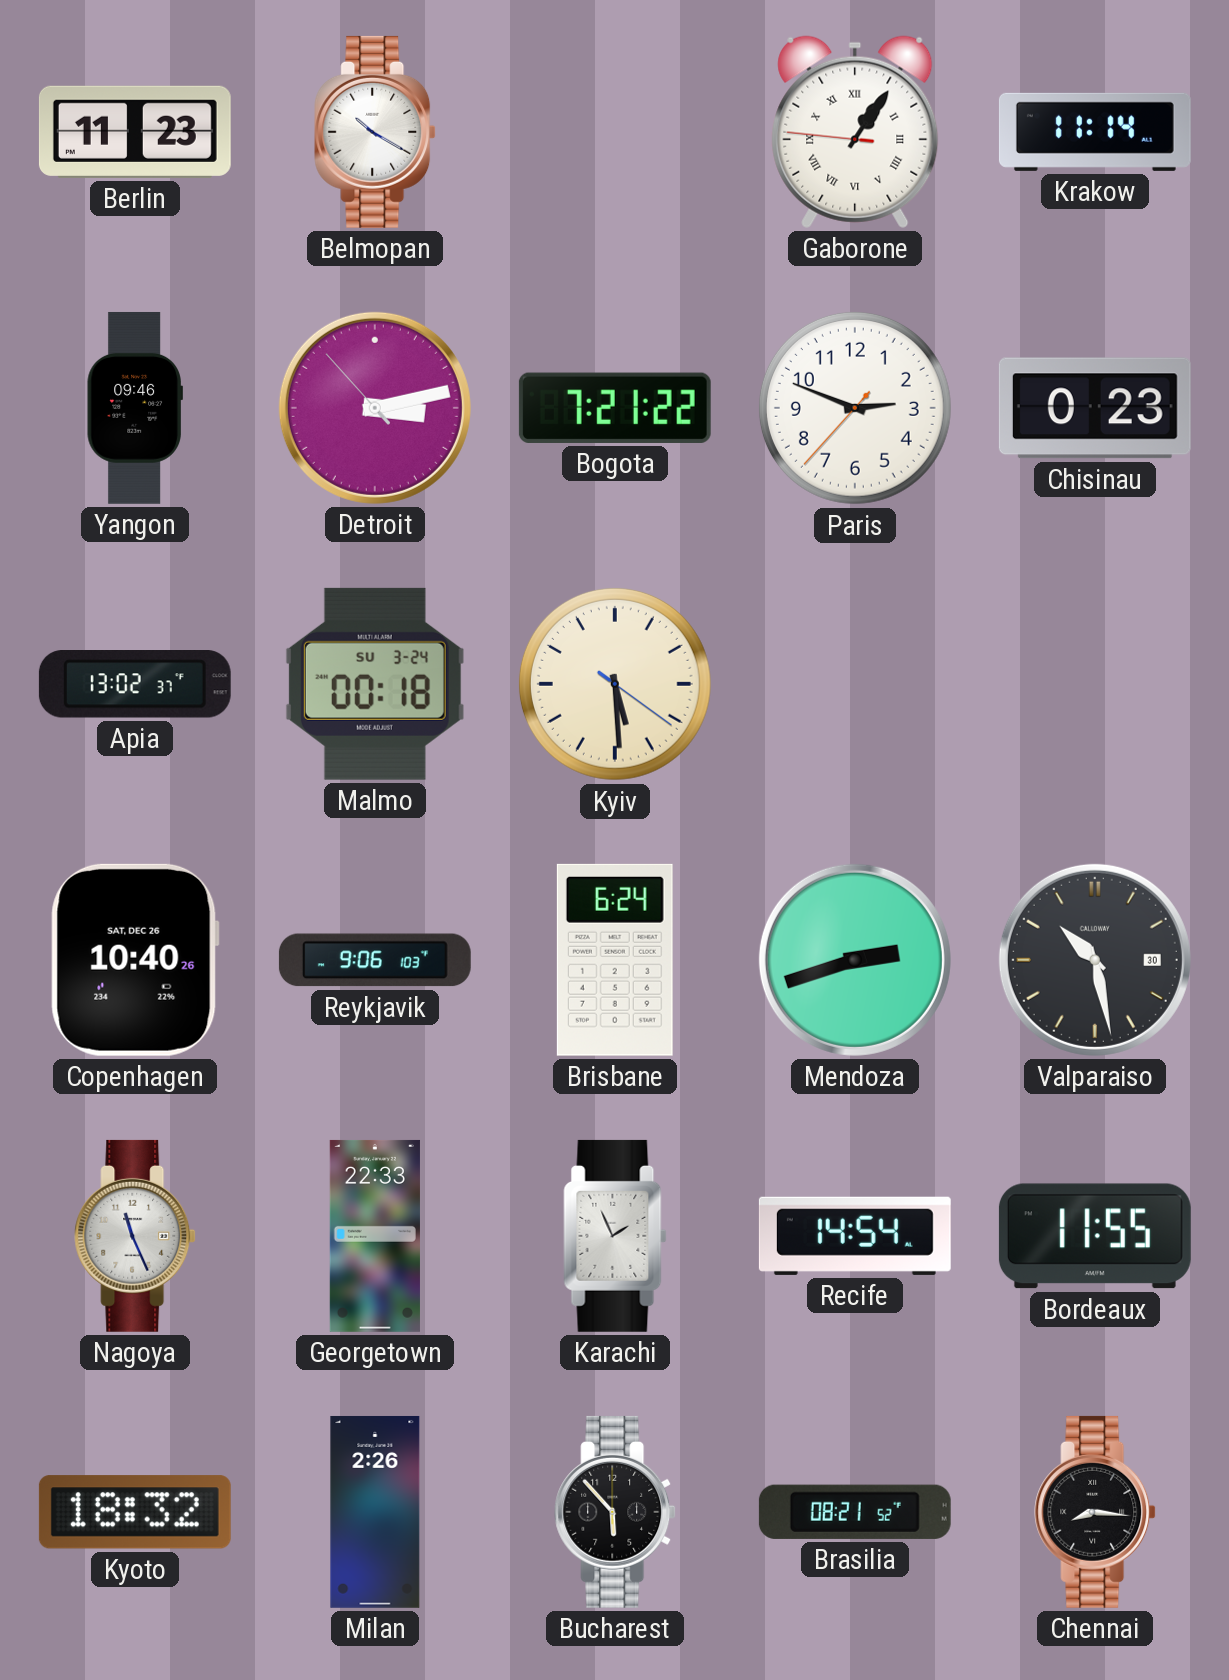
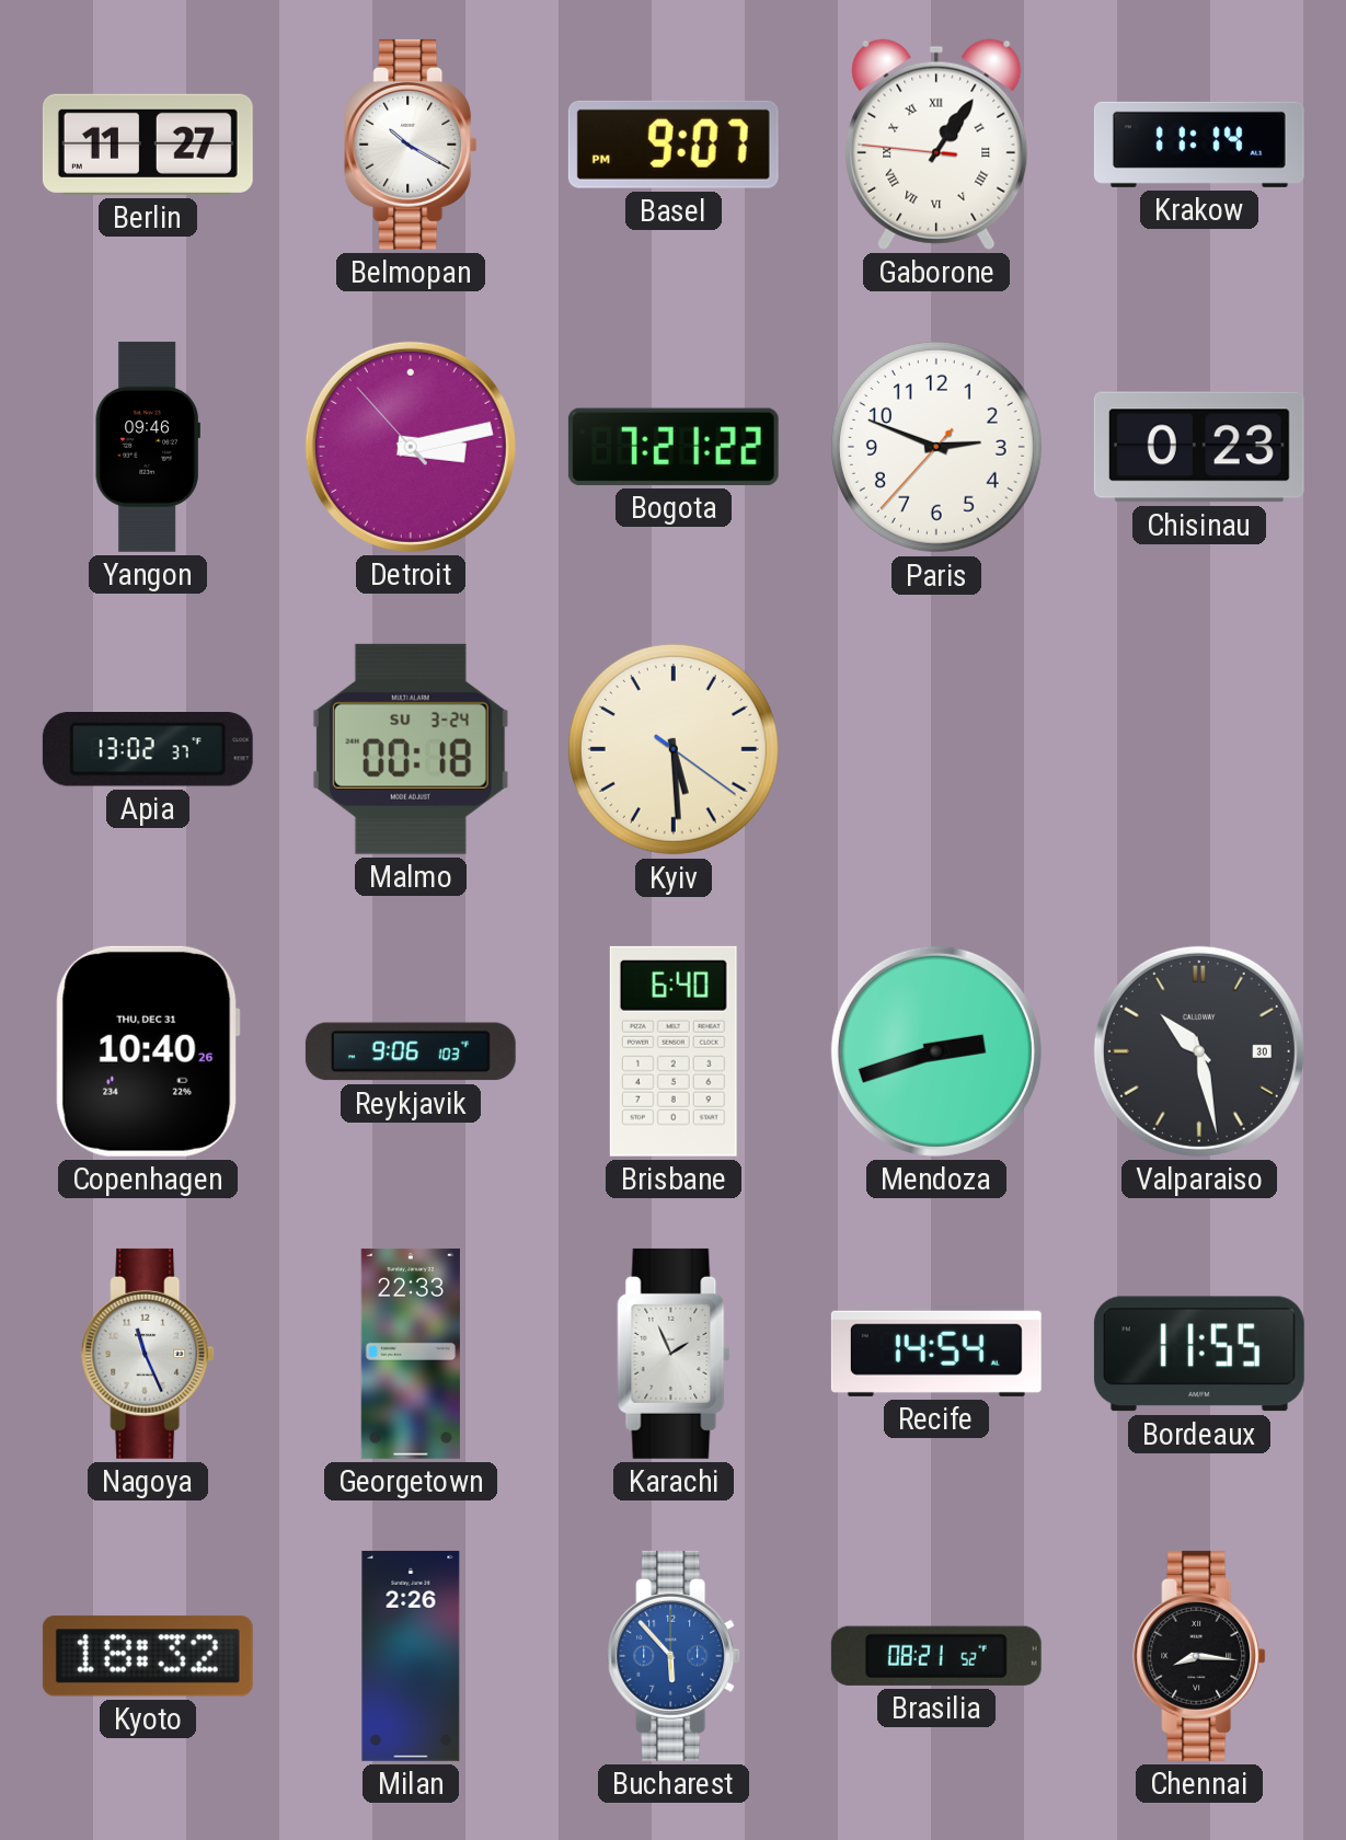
Berlin: 11:23 -> 11:27
Basel: none -> 9:07
Copenhagen date: SAT, DEC 26 -> THU, DEC 31
Brisbane: 6:24 -> 6:40
Bucharest dial: black -> blue
